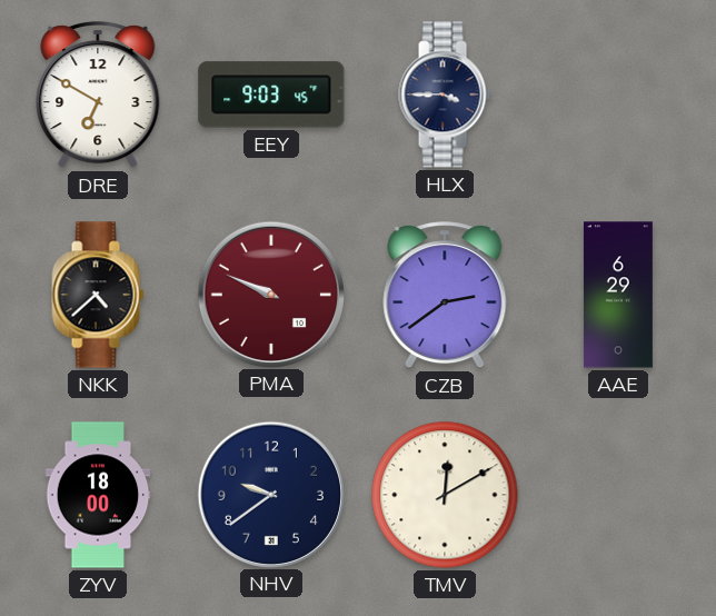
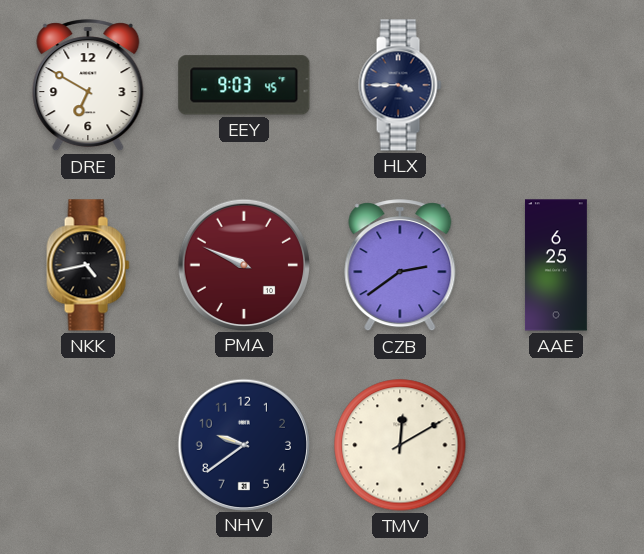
NKK: 4:38 -> 4:43
AAE: 6:29 -> 6:25
ZYV: 18:00 -> none
